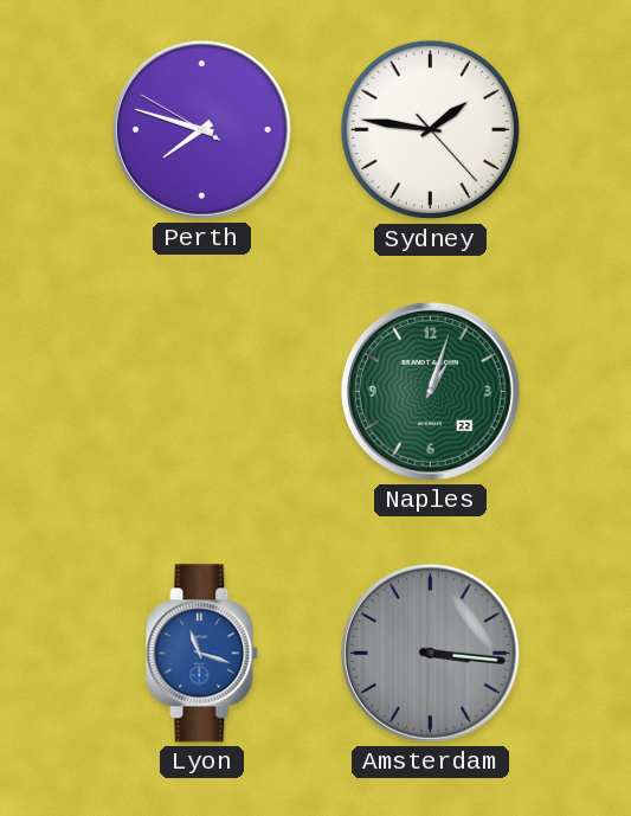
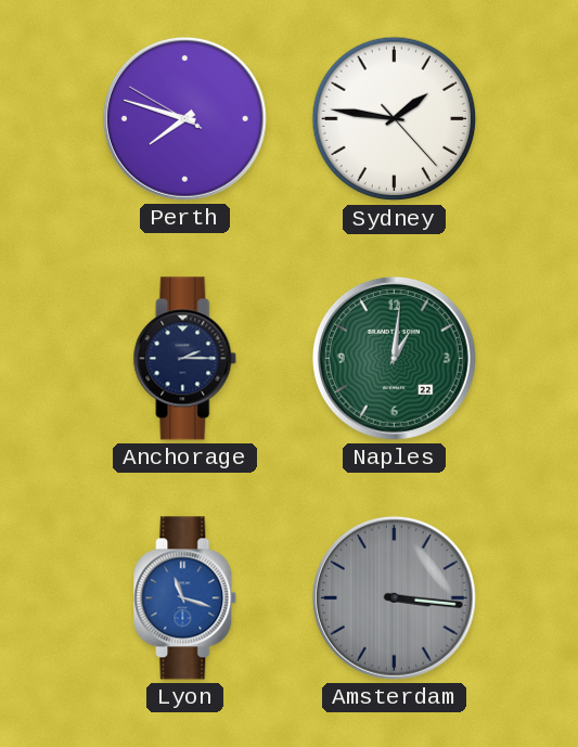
Anchorage: none -> 2:15
Naples: 1:03 -> 1:01
